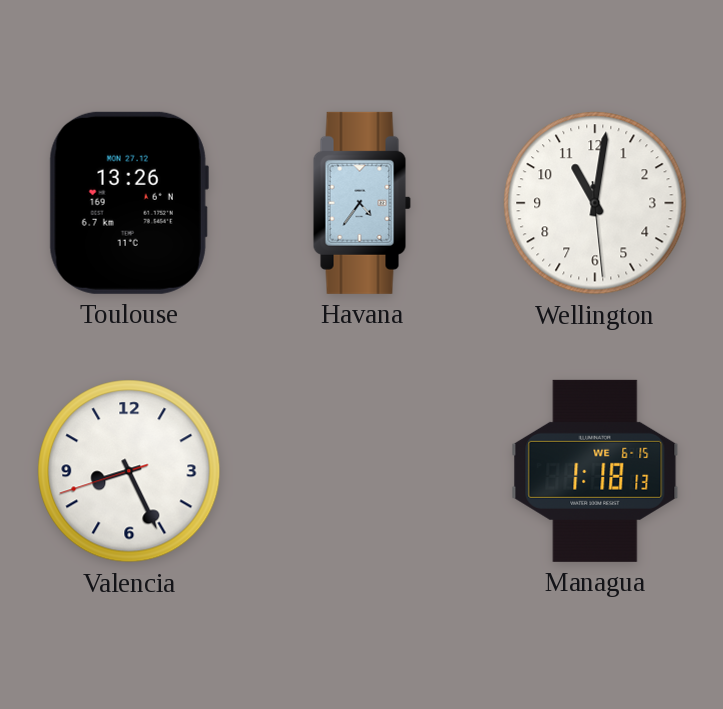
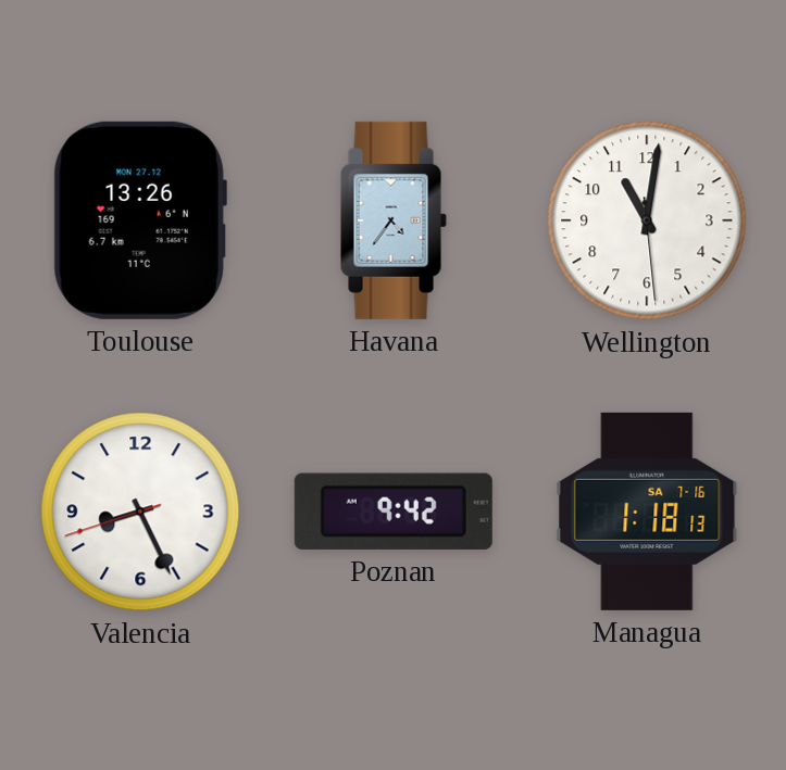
Poznan: none -> 9:42
Managua date: WE 6-15 -> SA 7-16
